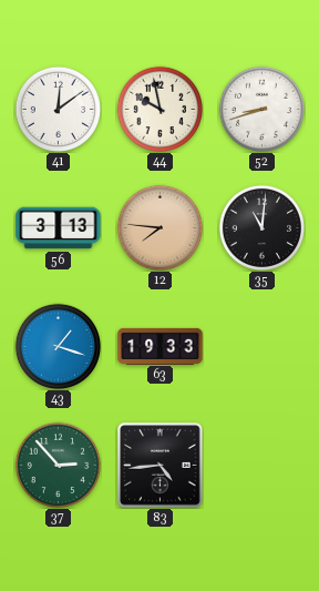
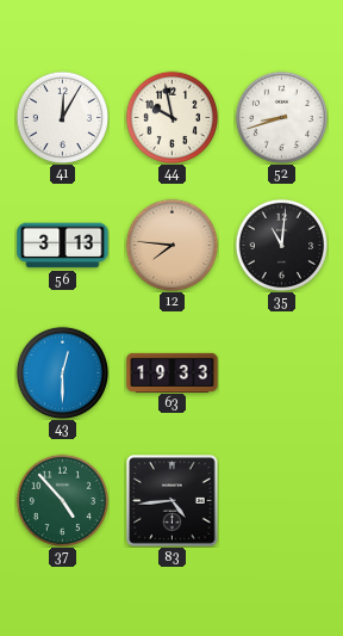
41: 12:09 -> 12:05
43: 1:18 -> 12:30
37: 2:53 -> 4:53
